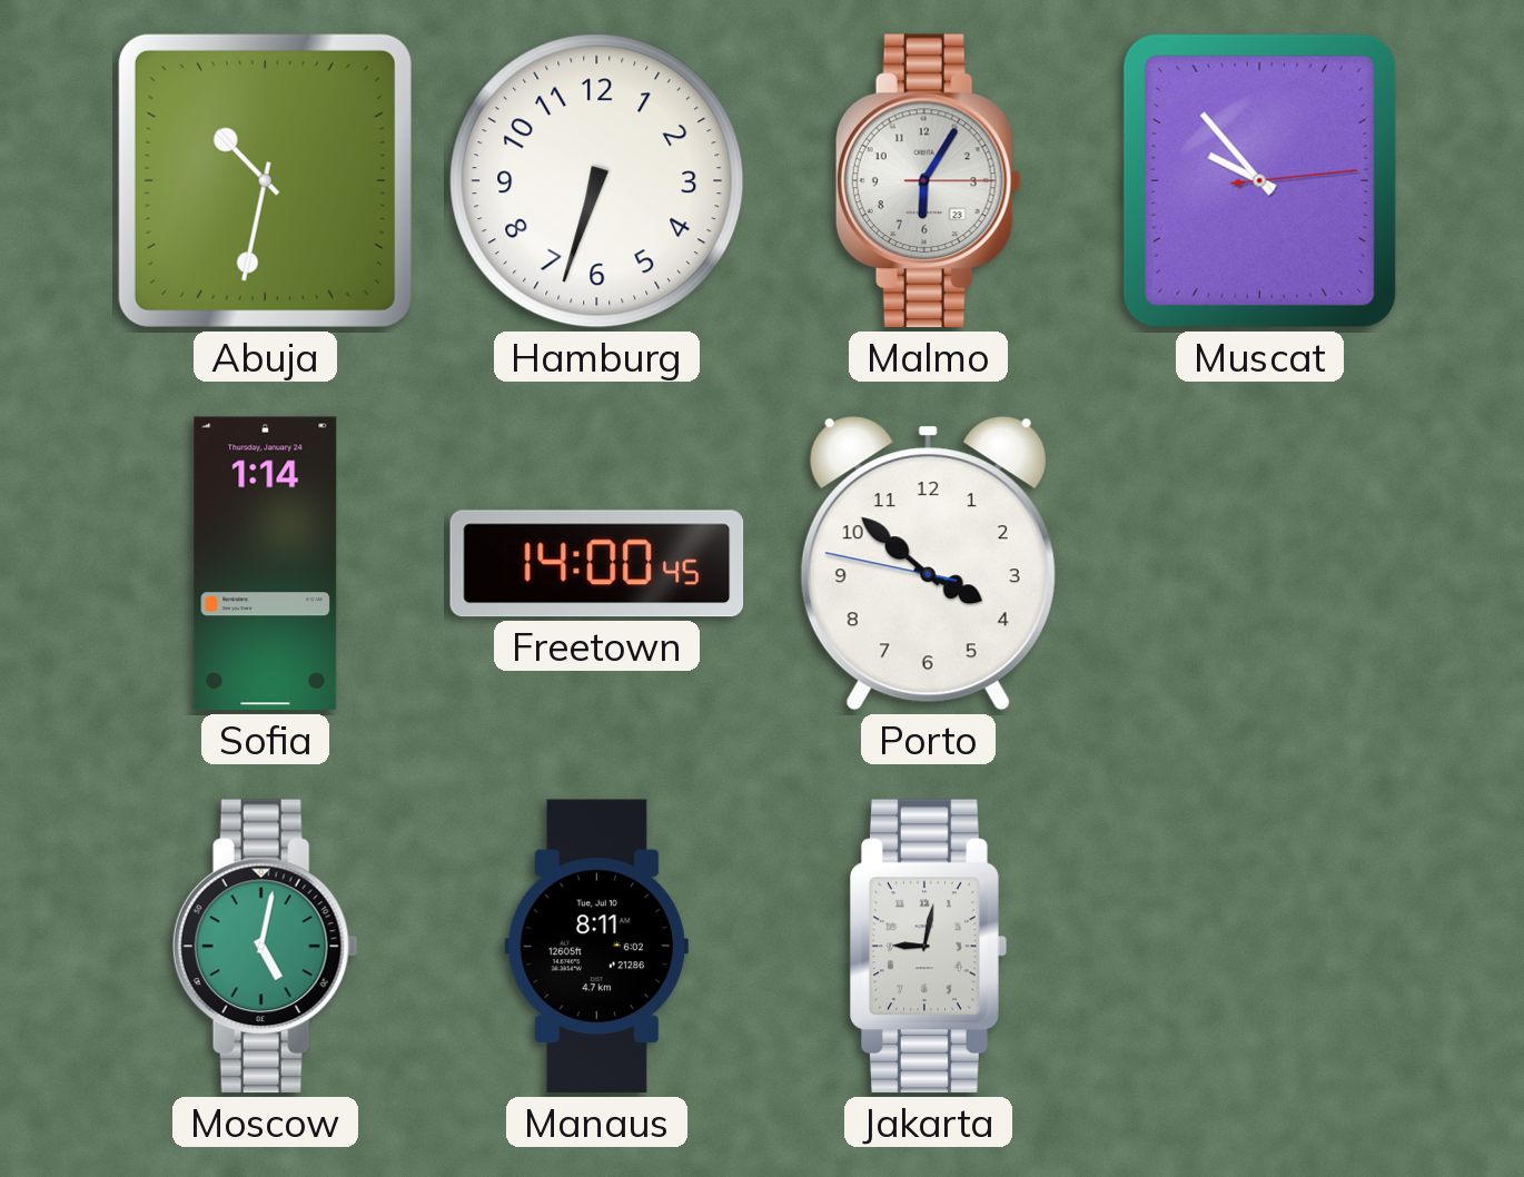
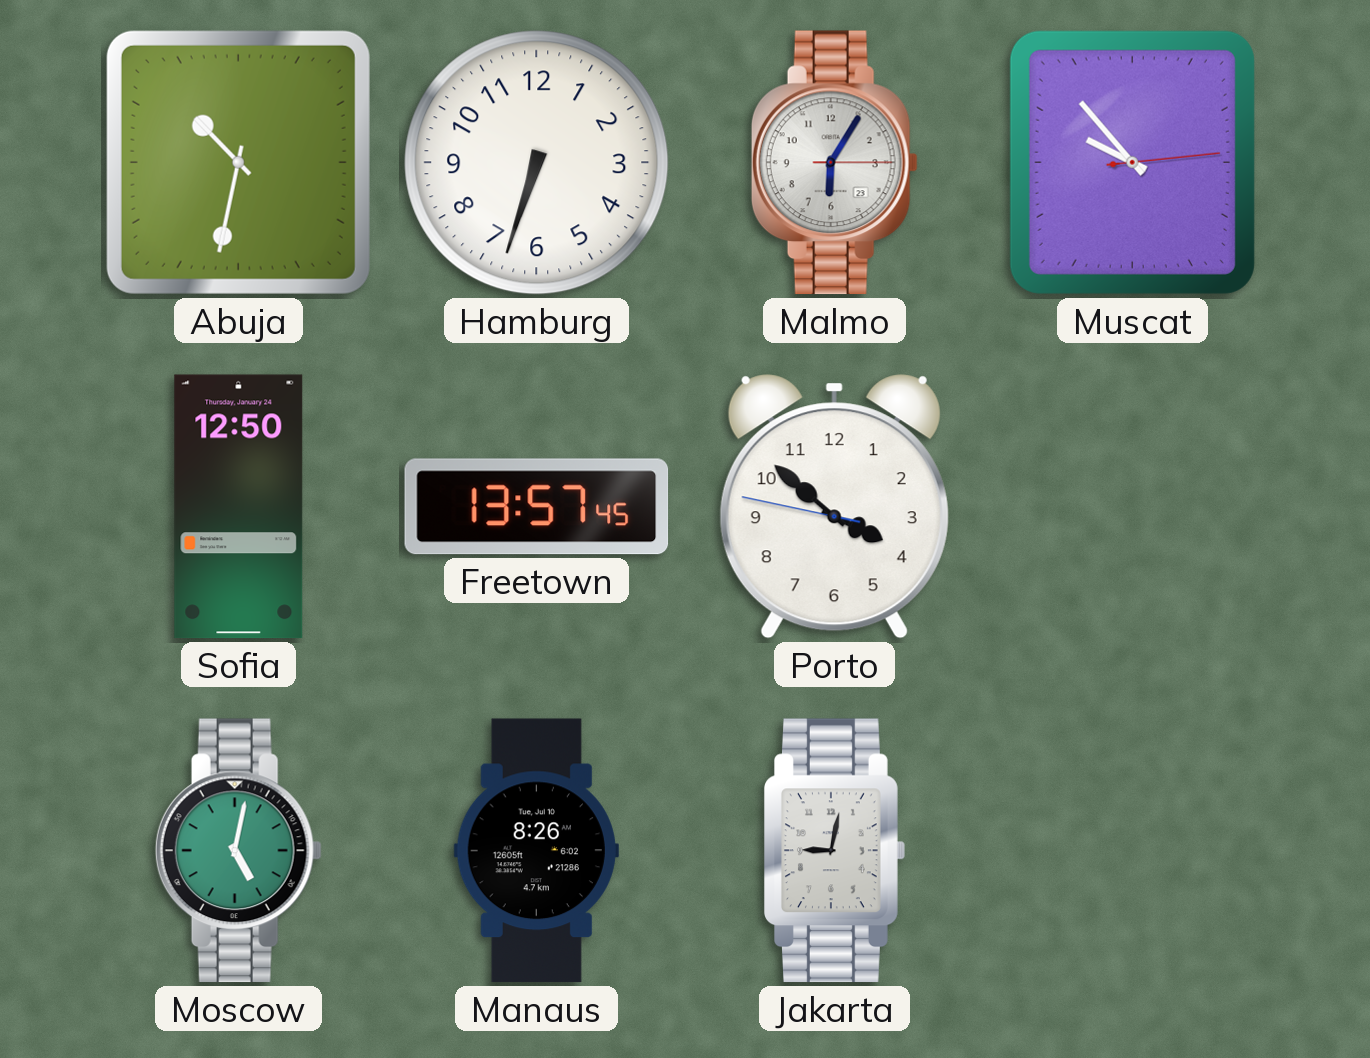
Sofia: 1:14 -> 12:50
Freetown: 14:00 -> 13:57
Manaus: 8:11 -> 8:26
